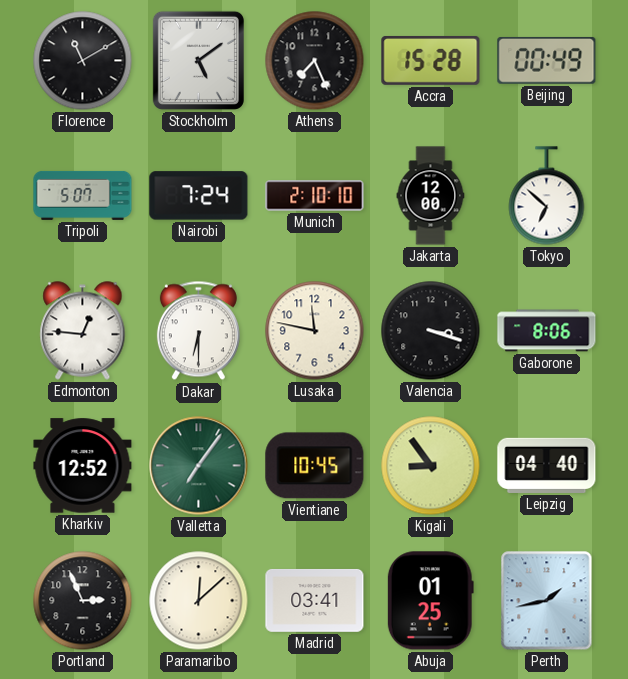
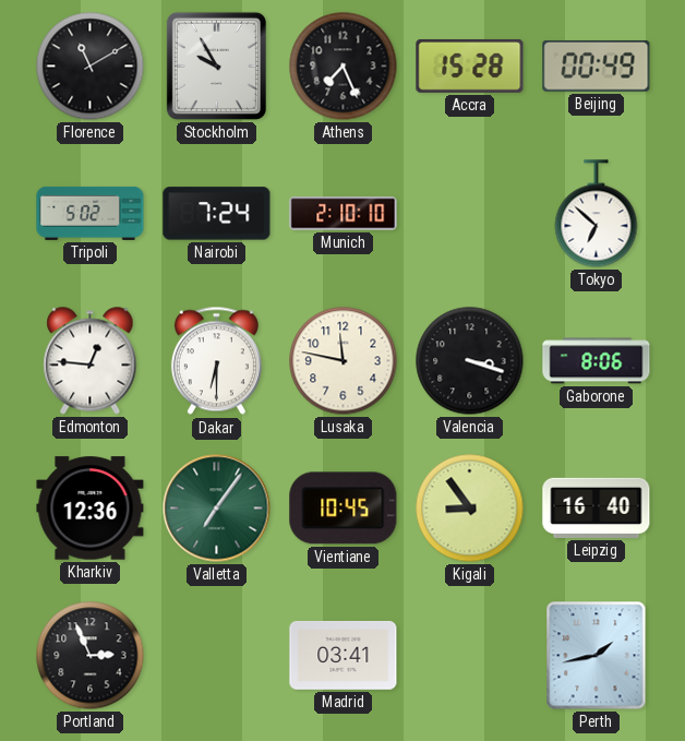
Stockholm: 5:09 -> 9:55
Tripoli: 5:07 -> 5:02
Jakarta: 12:00 -> none
Kharkiv: 12:52 -> 12:36
Leipzig: 04:40 -> 16:40
Paramaribo: 12:08 -> none
Abuja: 01:25 -> none
